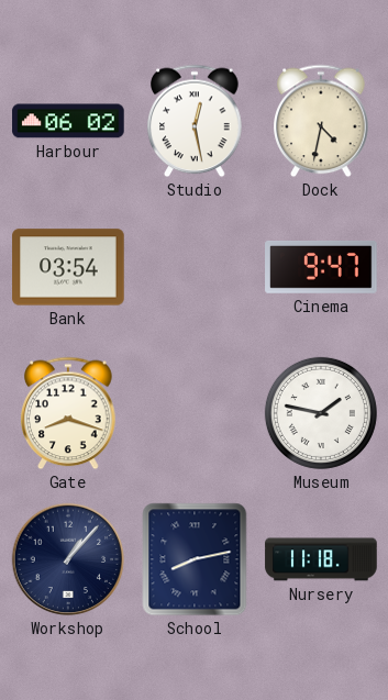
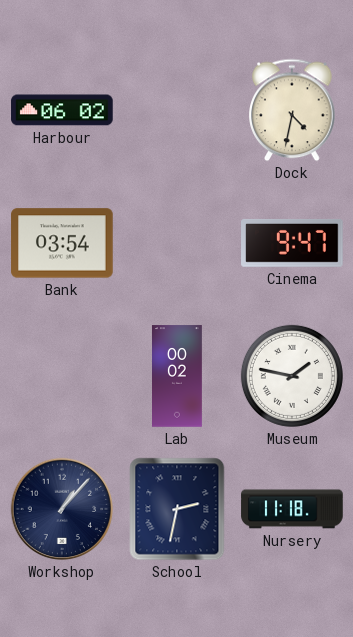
Studio: 12:28 -> none
Gate: 8:18 -> none
Lab: none -> 00:02
School: 8:13 -> 2:32
